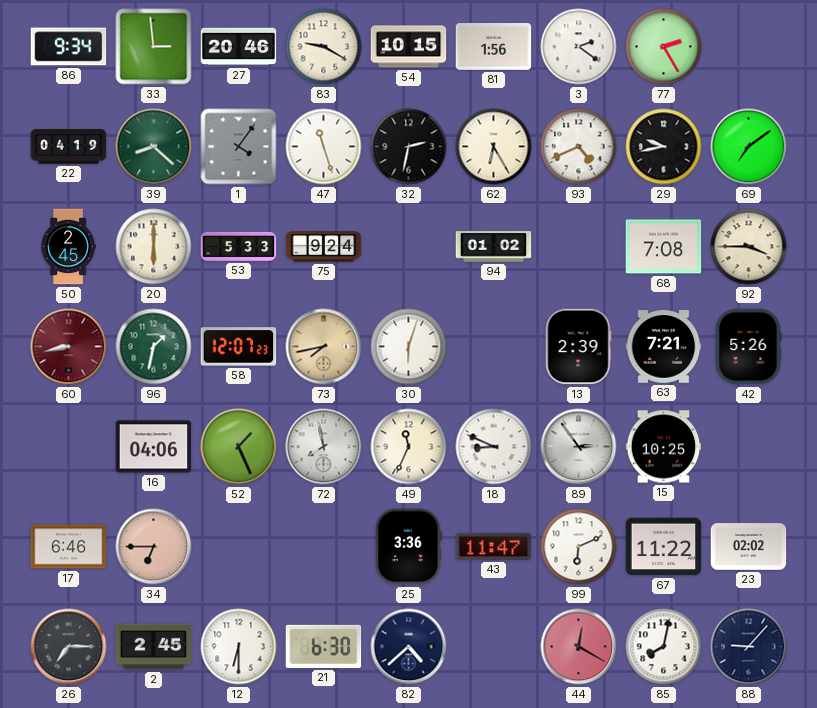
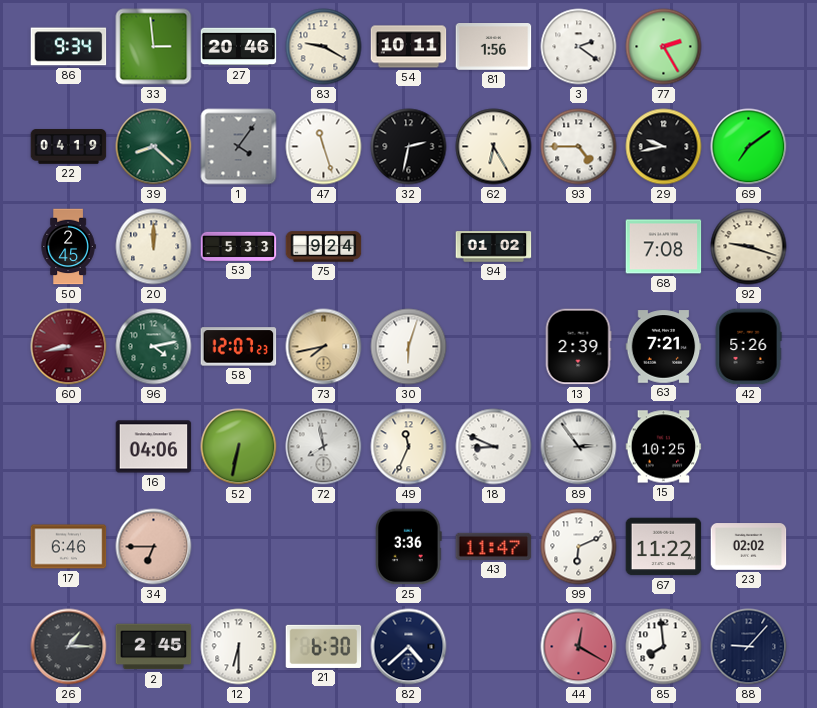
54: 10:15 -> 10:11
93: 4:41 -> 4:45
20: 6:00 -> 12:00
92: 3:45 -> 9:18
96: 1:32 -> 4:13
52: 1:26 -> 6:32
26: 7:15 -> 1:15
85: 8:02 -> 7:59
